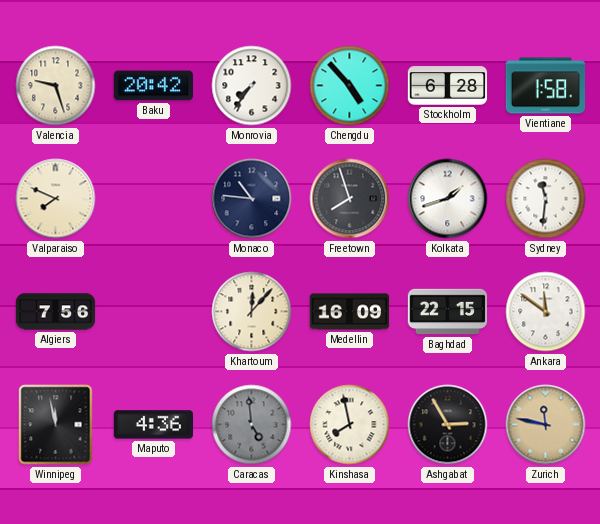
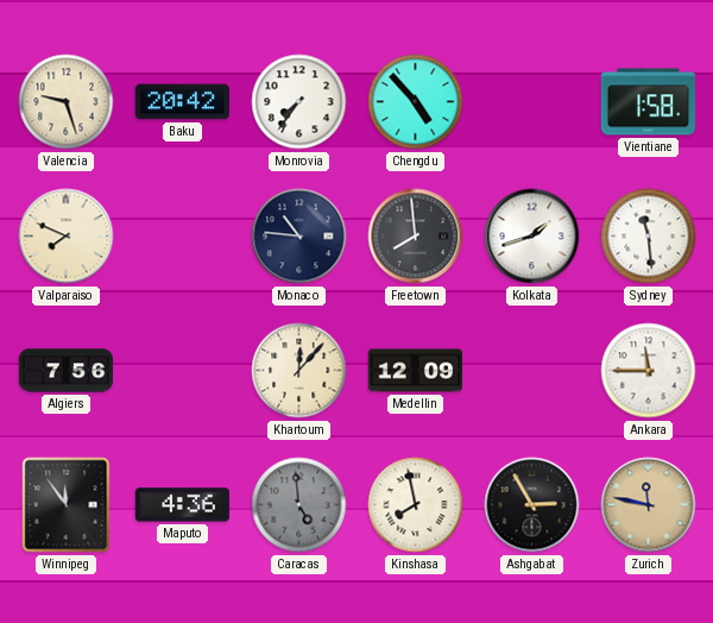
Stockholm: 6:28 -> none
Freetown: 7:57 -> 7:59
Sydney: 11:31 -> 11:29
Medellin: 16:09 -> 12:09
Baghdad: 22:15 -> none
Ankara: 11:51 -> 11:45
Winnipeg: 11:58 -> 11:54
